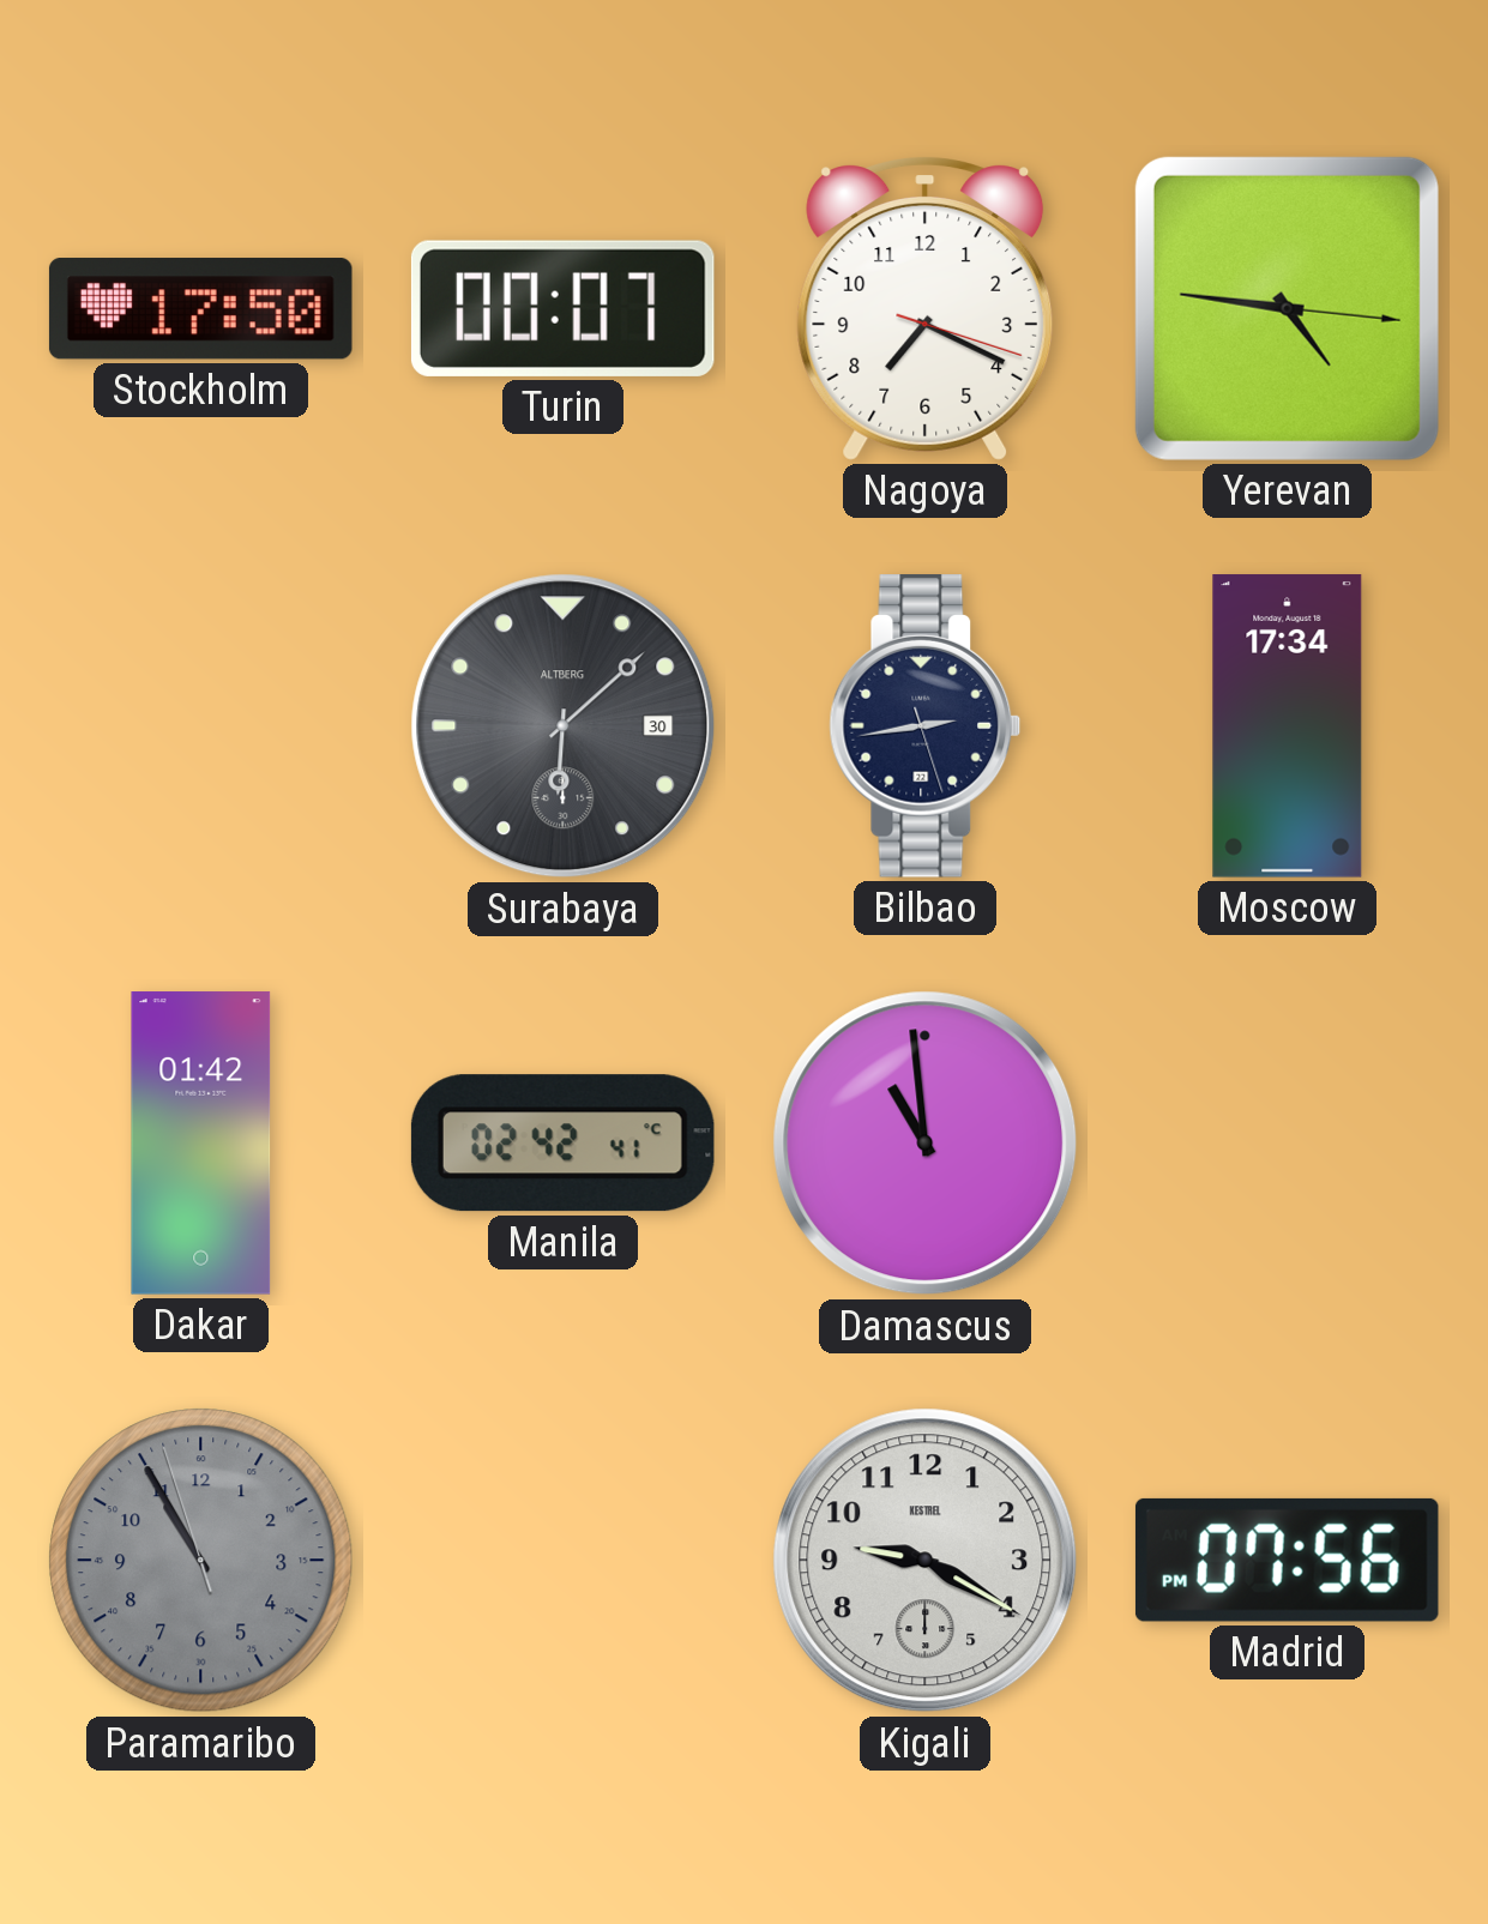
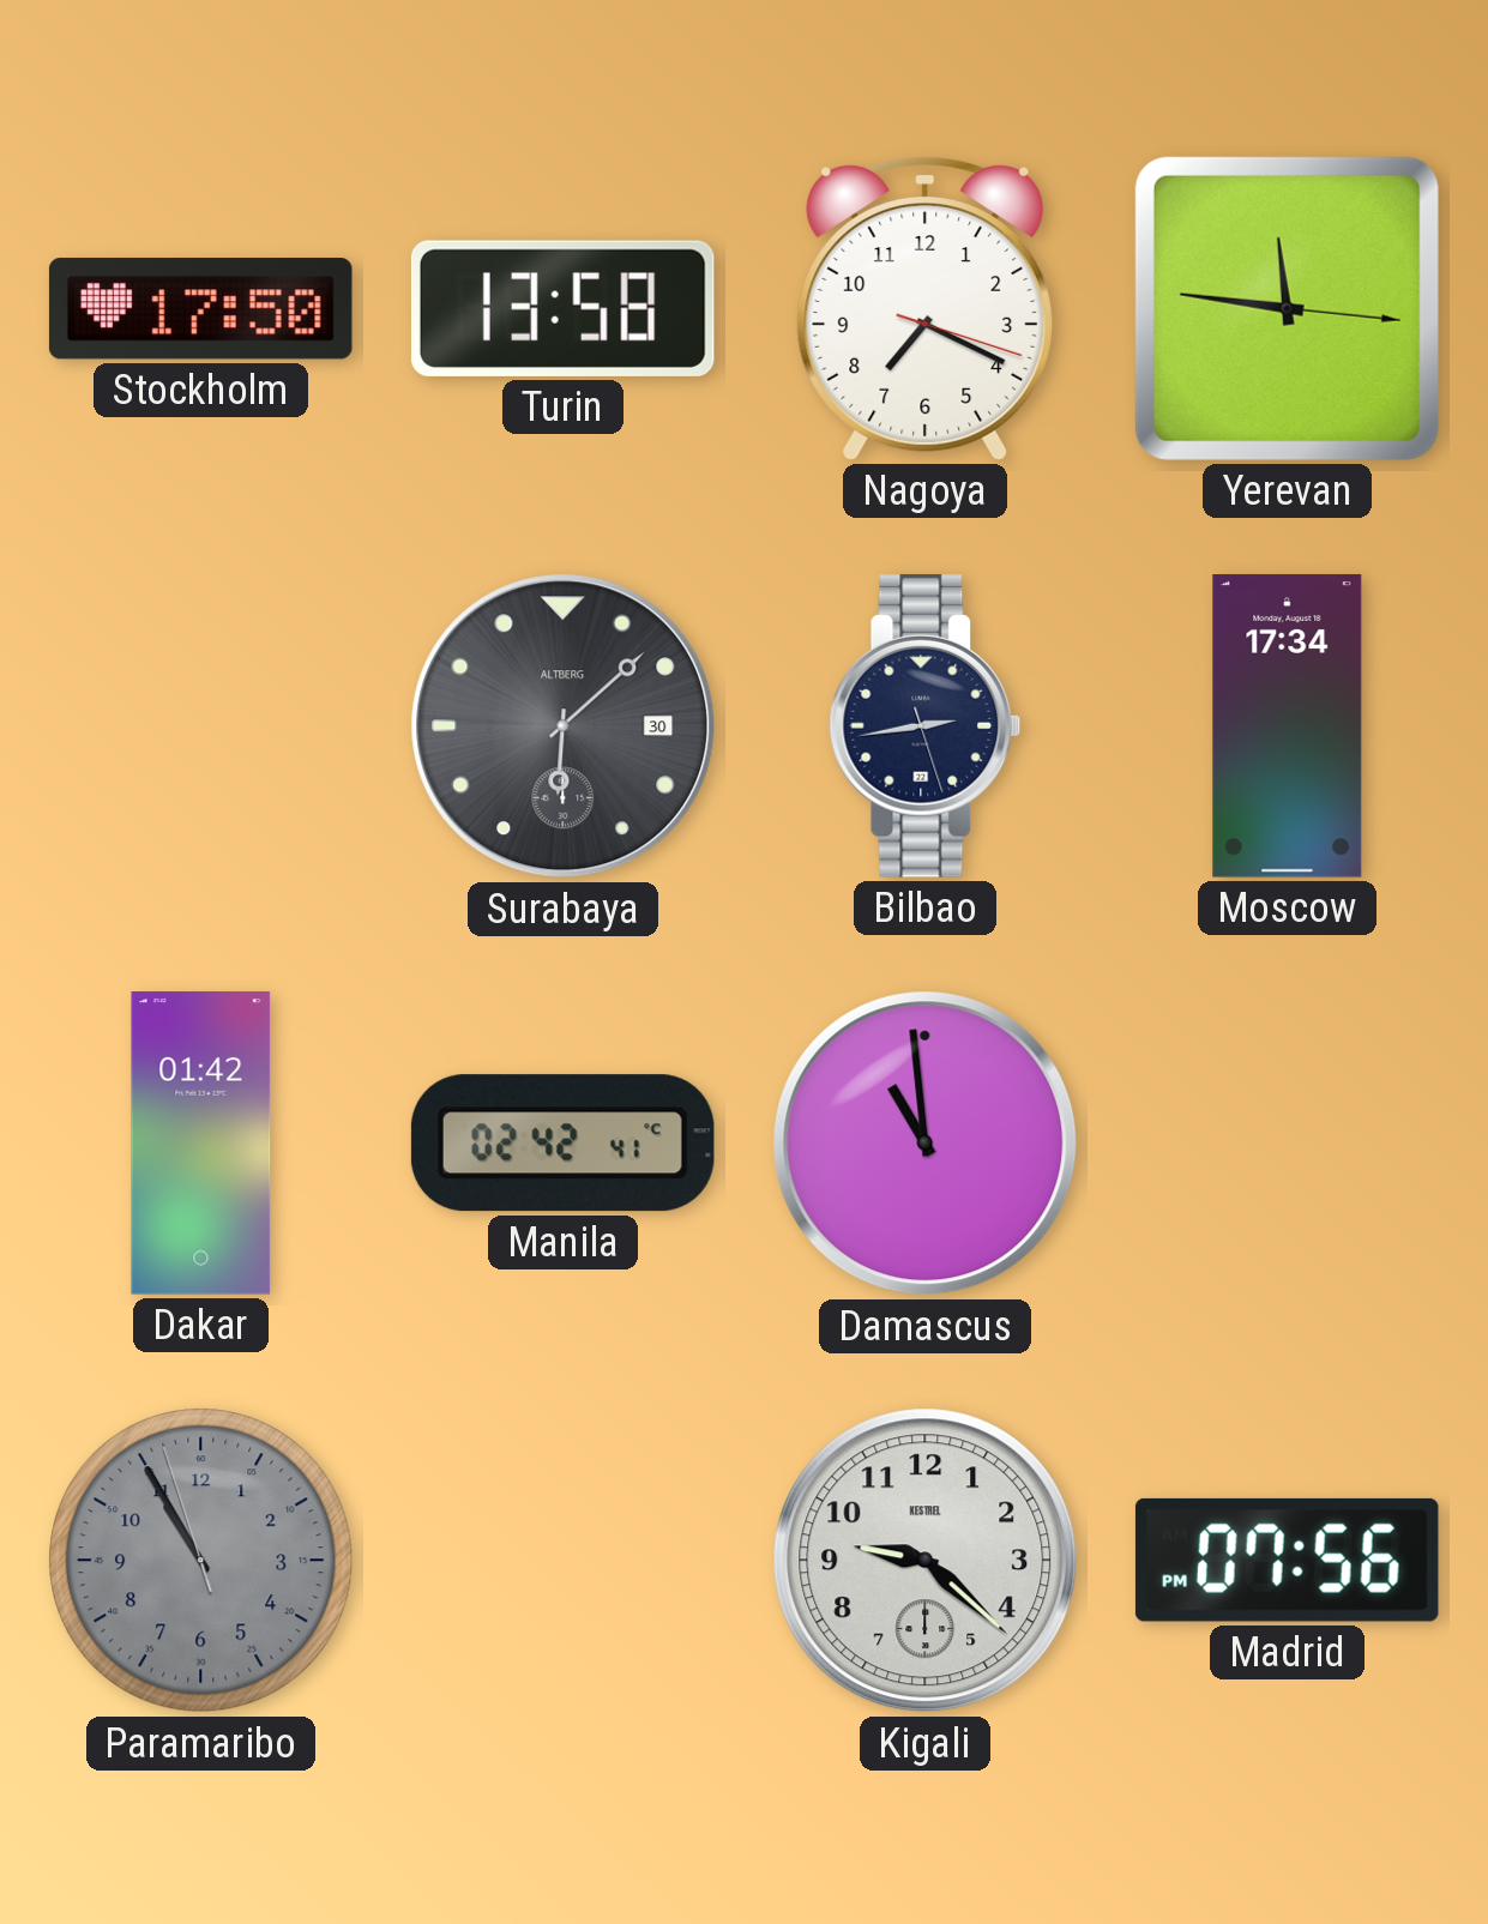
Turin: 00:07 -> 13:58
Yerevan: 4:46 -> 11:46
Kigali: 9:20 -> 9:22
